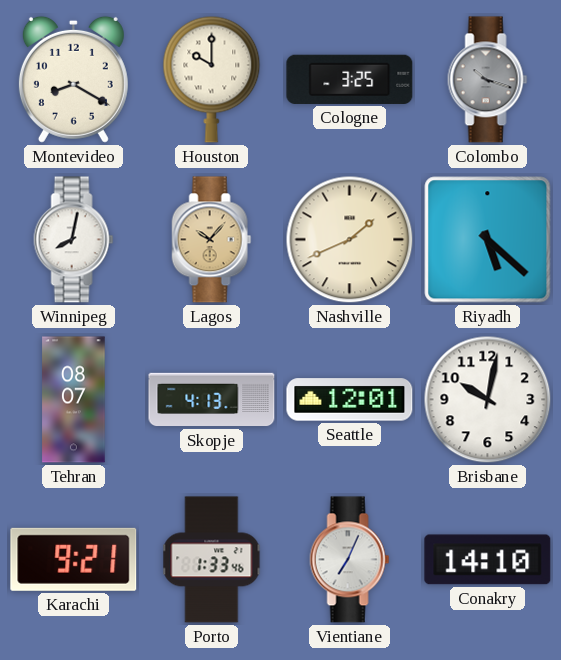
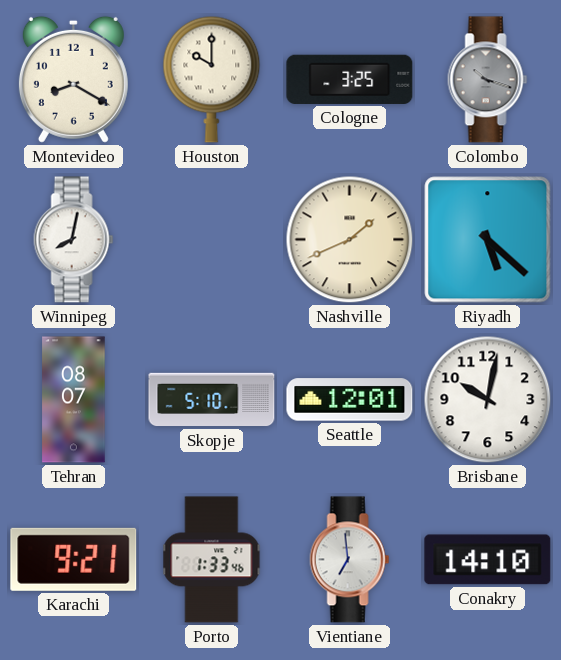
Lagos: 10:07 -> none
Skopje: 4:13 -> 5:10
Vientiane: 7:04 -> 6:59
